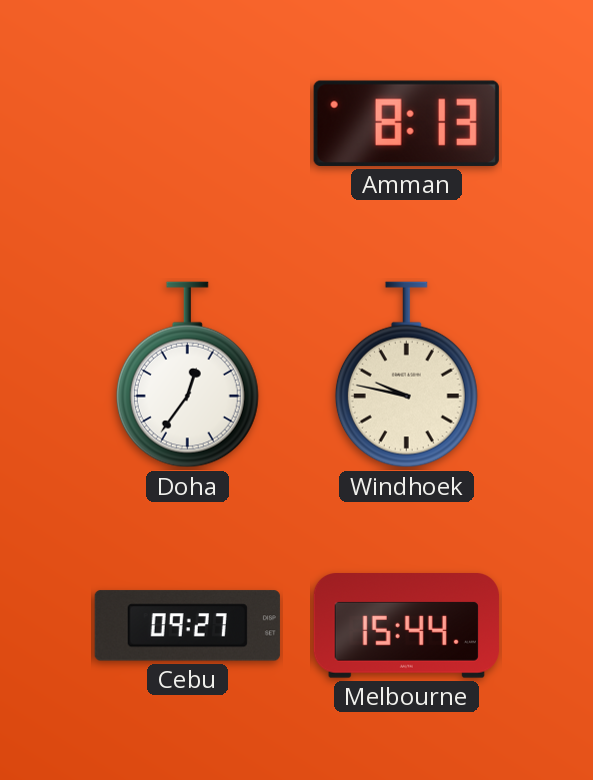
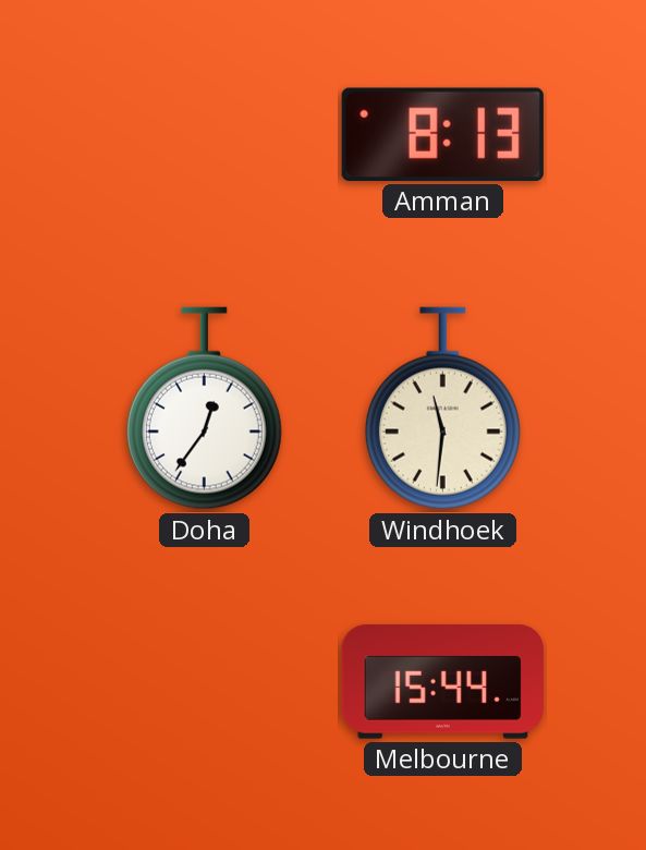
Windhoek: 9:47 -> 11:31
Cebu: 09:27 -> none
